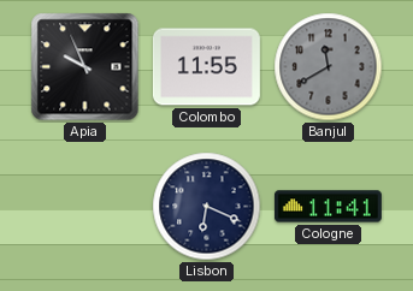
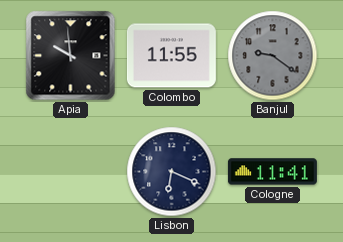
Apia: 9:56 -> 9:59
Banjul: 11:40 -> 9:21
